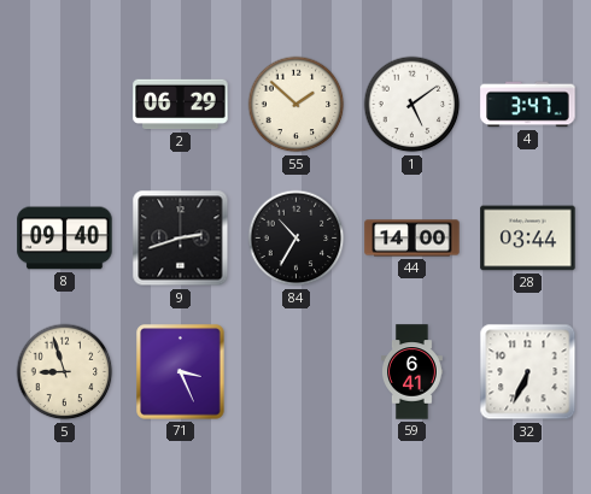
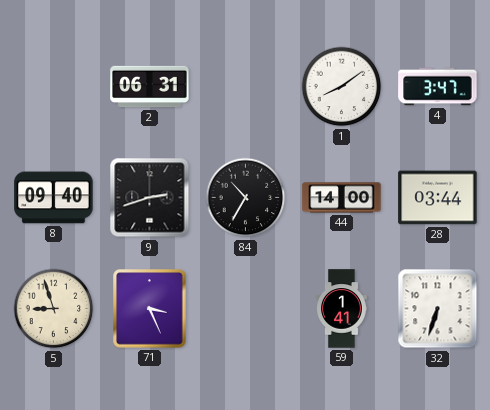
2: 06:29 -> 06:31
55: 1:52 -> none
1: 5:09 -> 8:09
59: 6:41 -> 1:41
32: 6:34 -> 6:33
